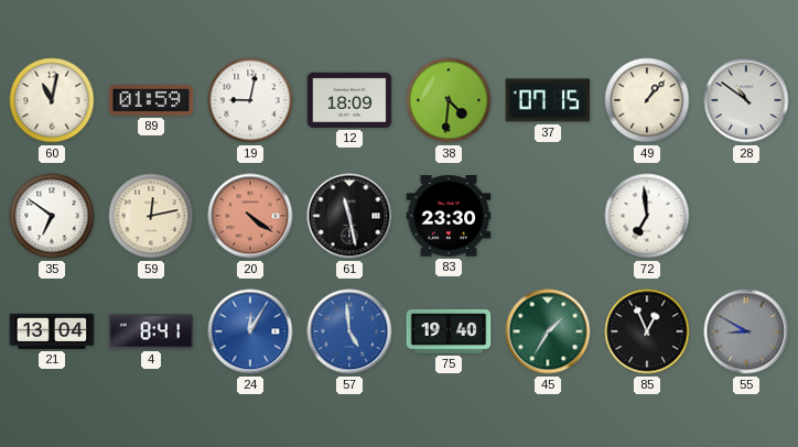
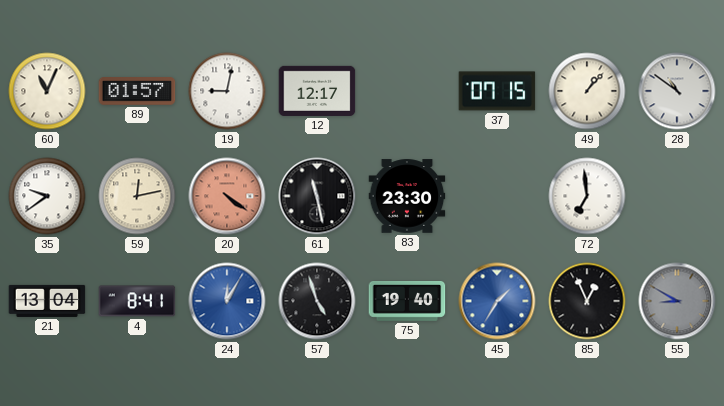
60: 11:02 -> 11:04
89: 01:59 -> 01:57
12: 18:09 -> 12:17
38: 4:31 -> none
35: 6:51 -> 9:39
57: 4:59 -> 4:57
57 dial: blue -> black
45 dial: green -> blue
